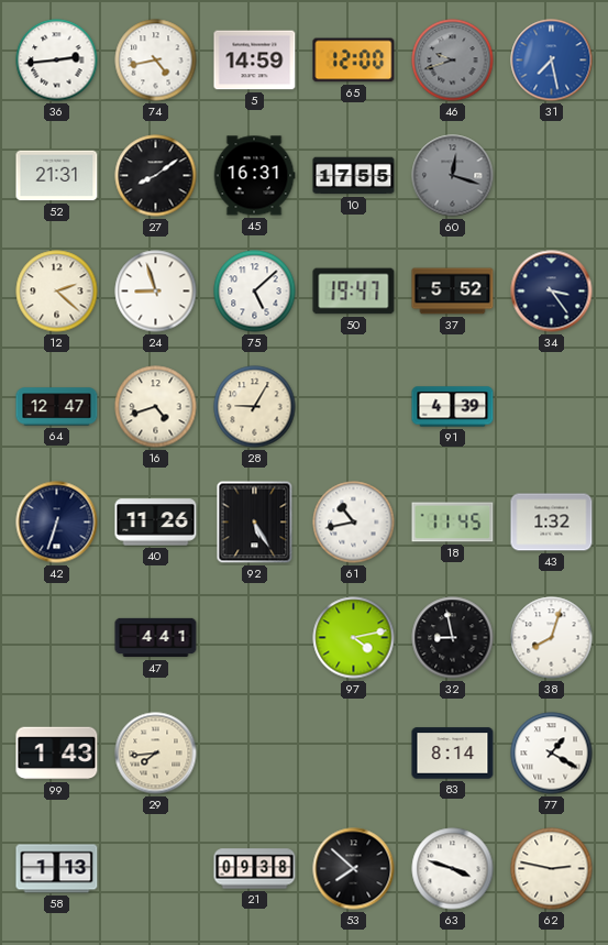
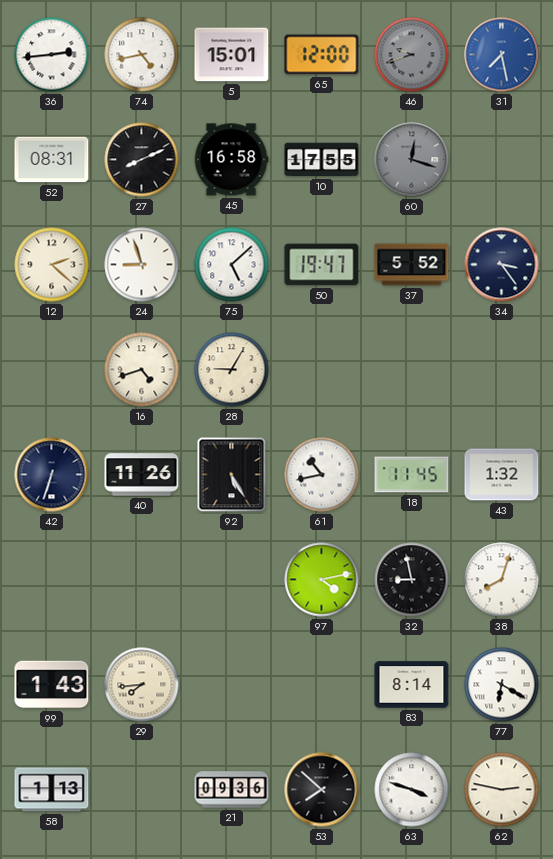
5: 14:59 -> 15:01
52: 21:31 -> 08:31
27: 8:09 -> 8:11
45: 16:31 -> 16:58
64: 12:47 -> none
91: 4:39 -> none
47: 4:41 -> none
77: 1:20 -> 6:20
21: 09:38 -> 09:36
